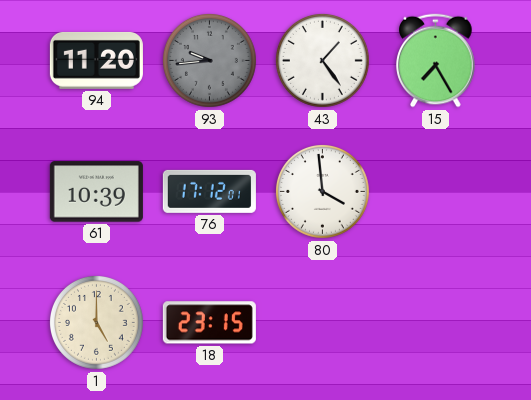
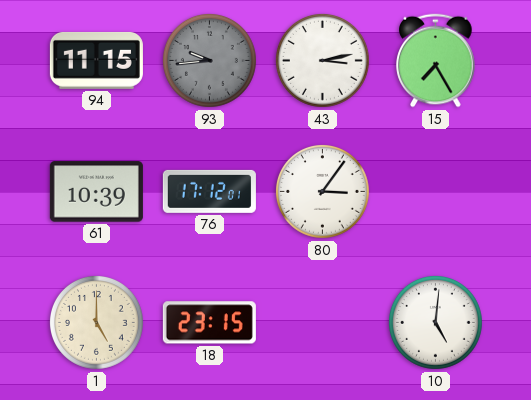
94: 11:20 -> 11:15
43: 1:24 -> 3:13
80: 3:59 -> 3:06
10: none -> 5:01
